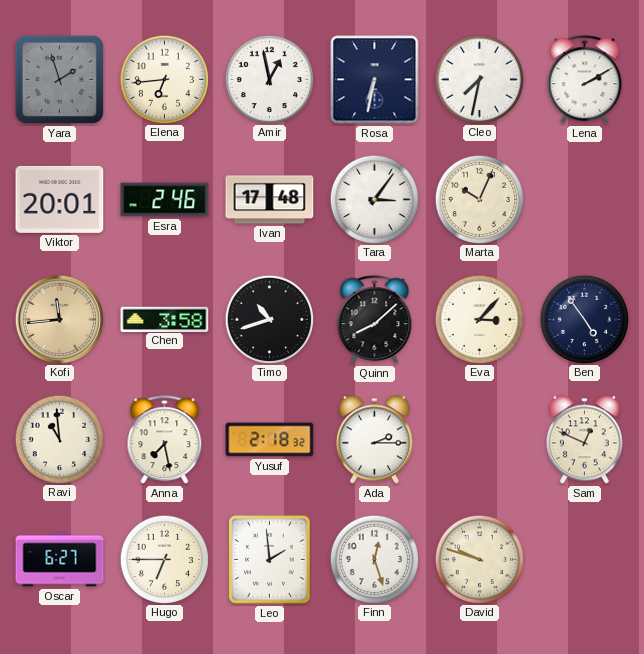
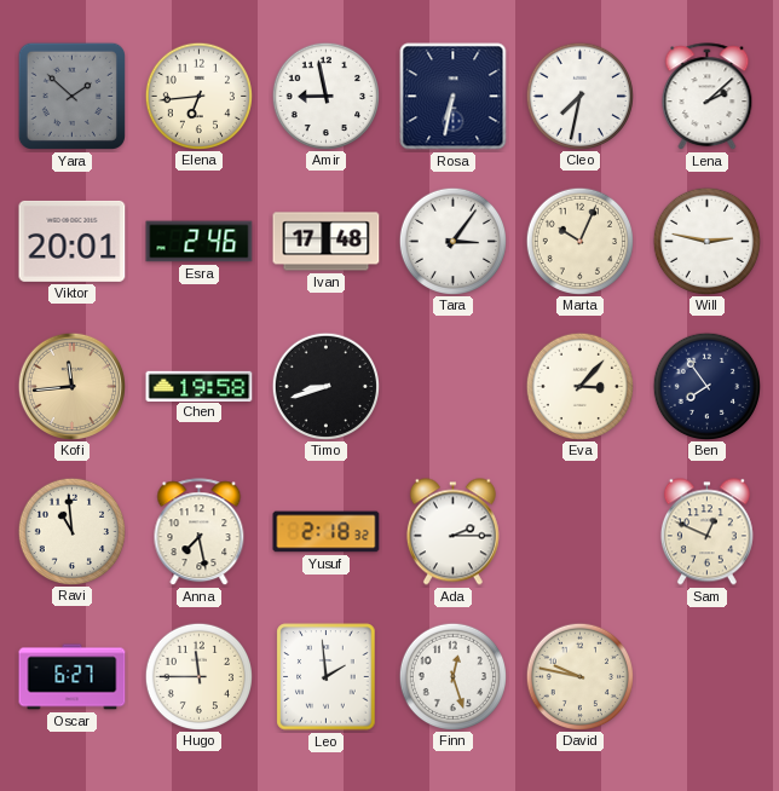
Yara: 1:57 -> 1:52
Amir: 12:58 -> 8:58
Lena: 2:10 -> 2:08
Will: none -> 2:47
Chen: 3:58 -> 19:58
Timo: 10:42 -> 8:42
Quinn: 8:08 -> none
Ben: 4:54 -> 7:54
Hugo: 6:45 -> 11:45
David: 9:48 -> 9:47
